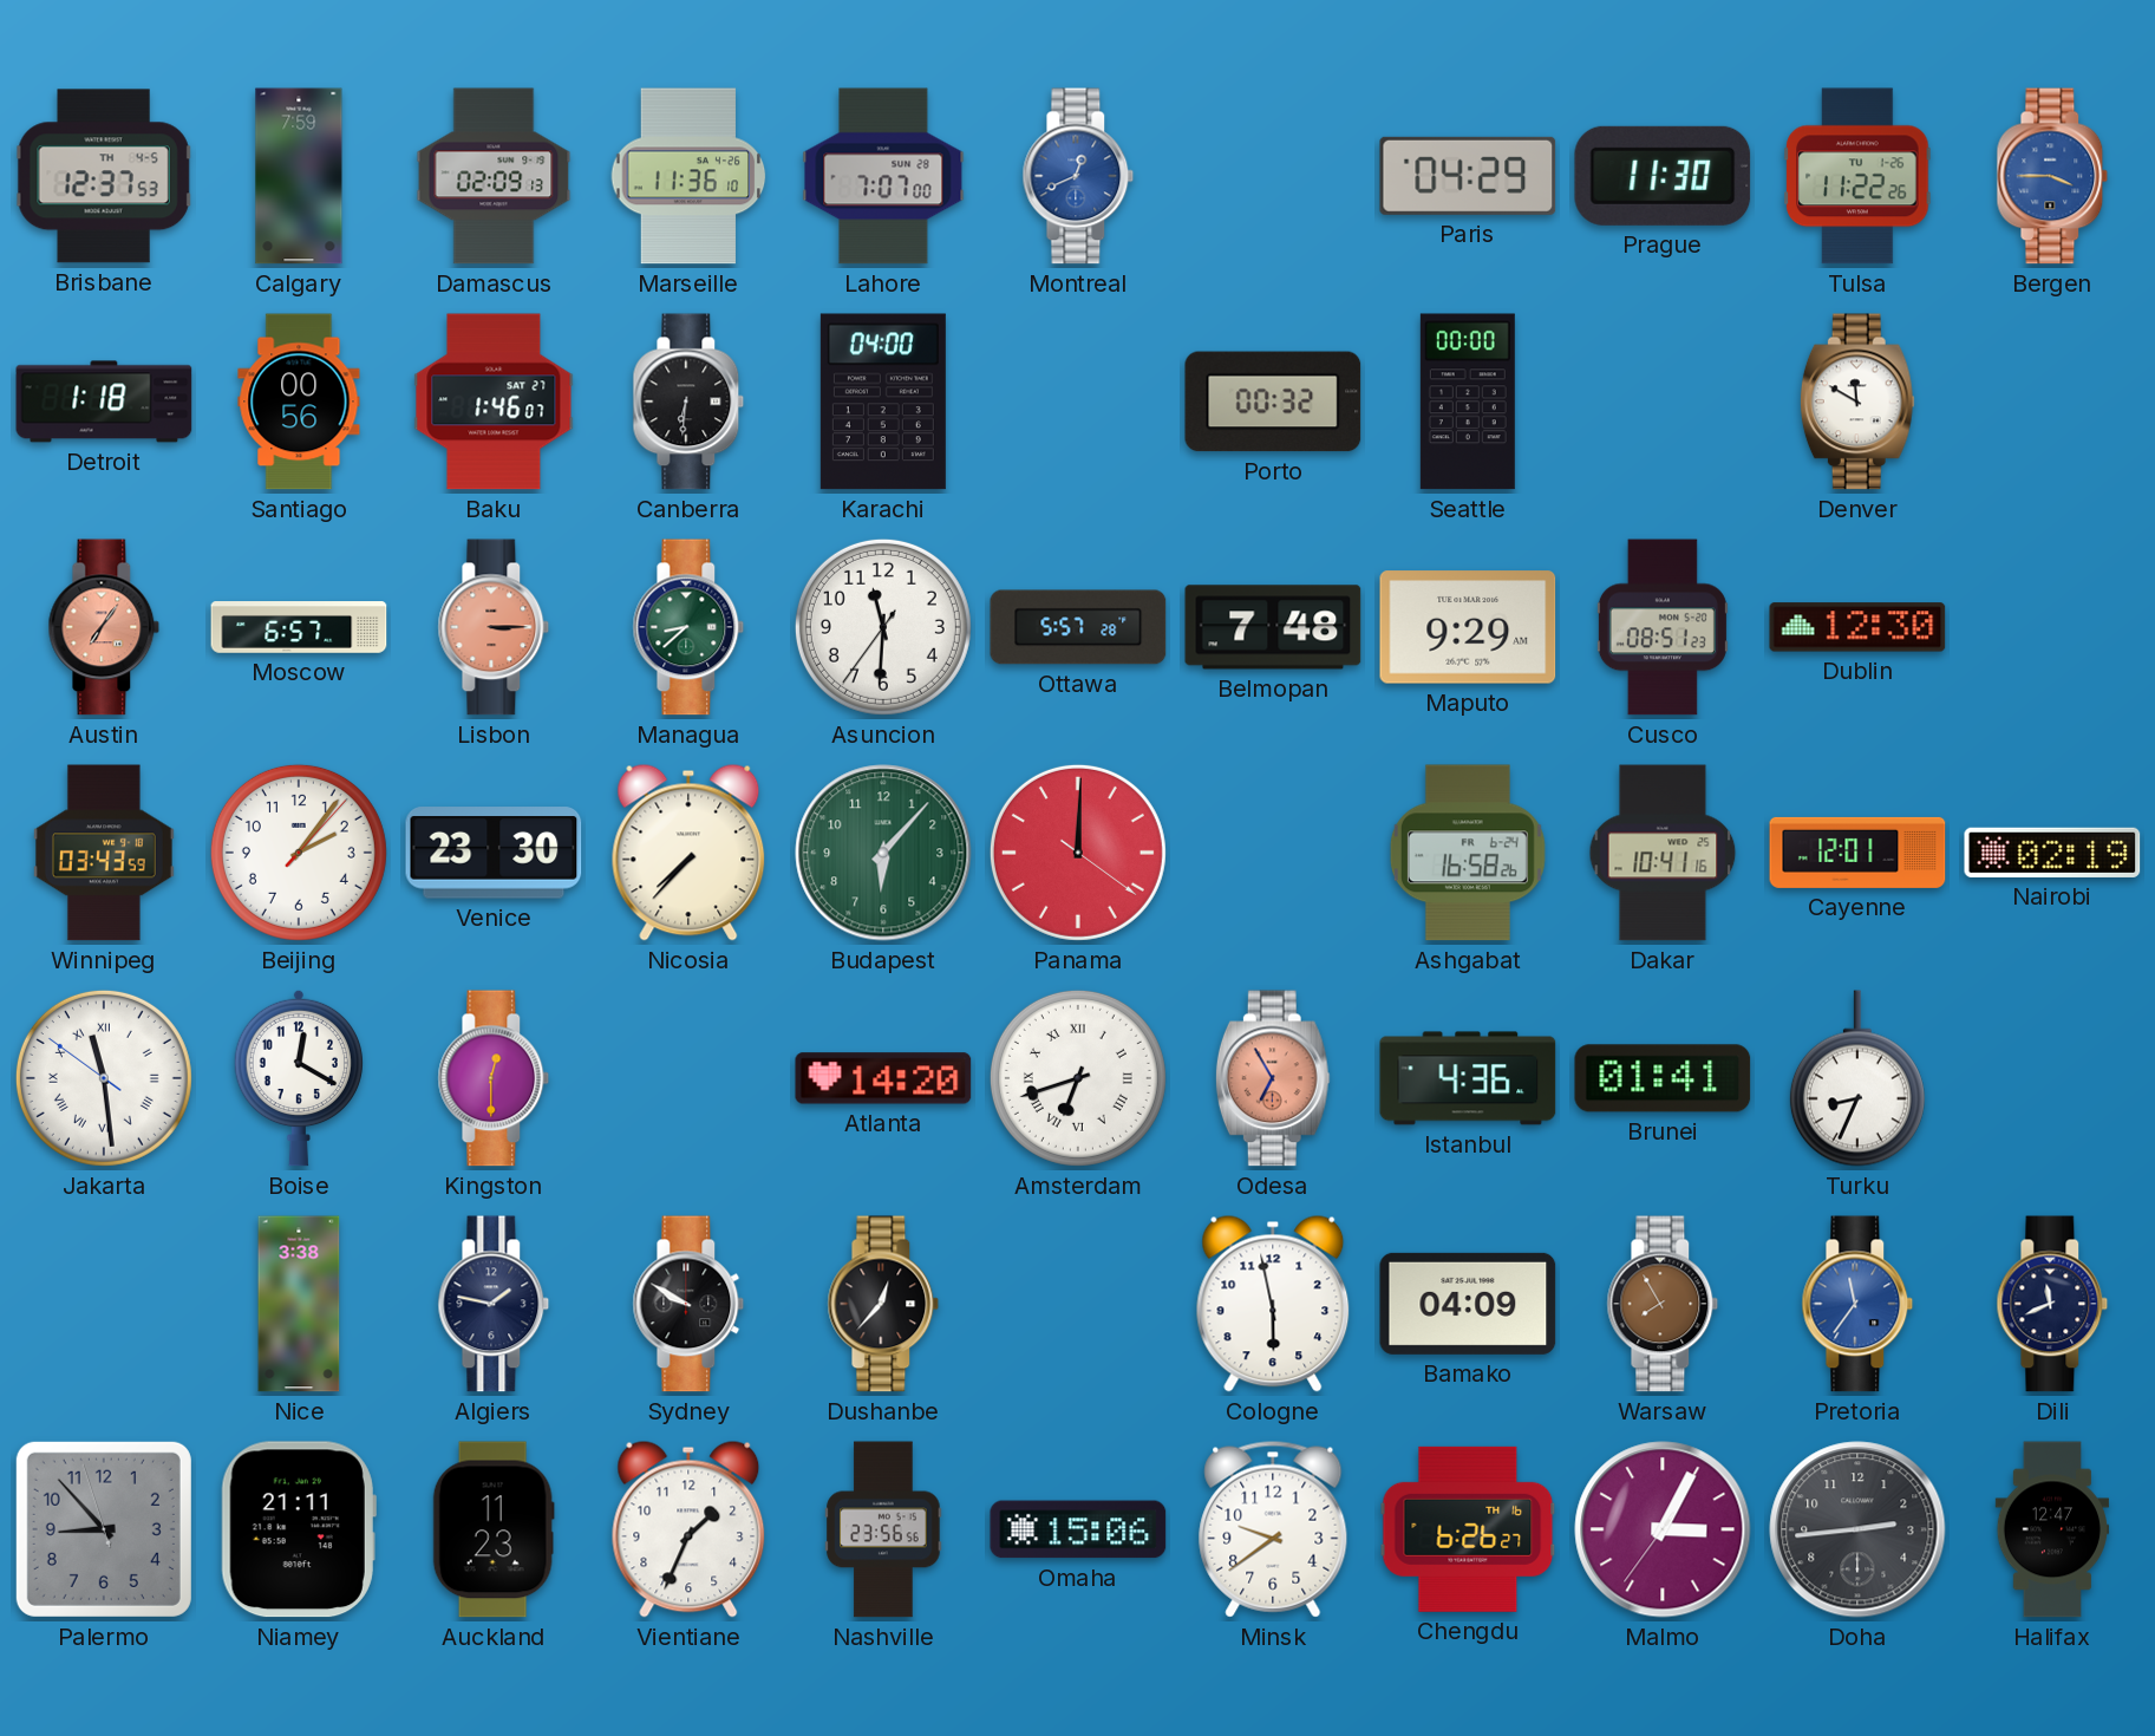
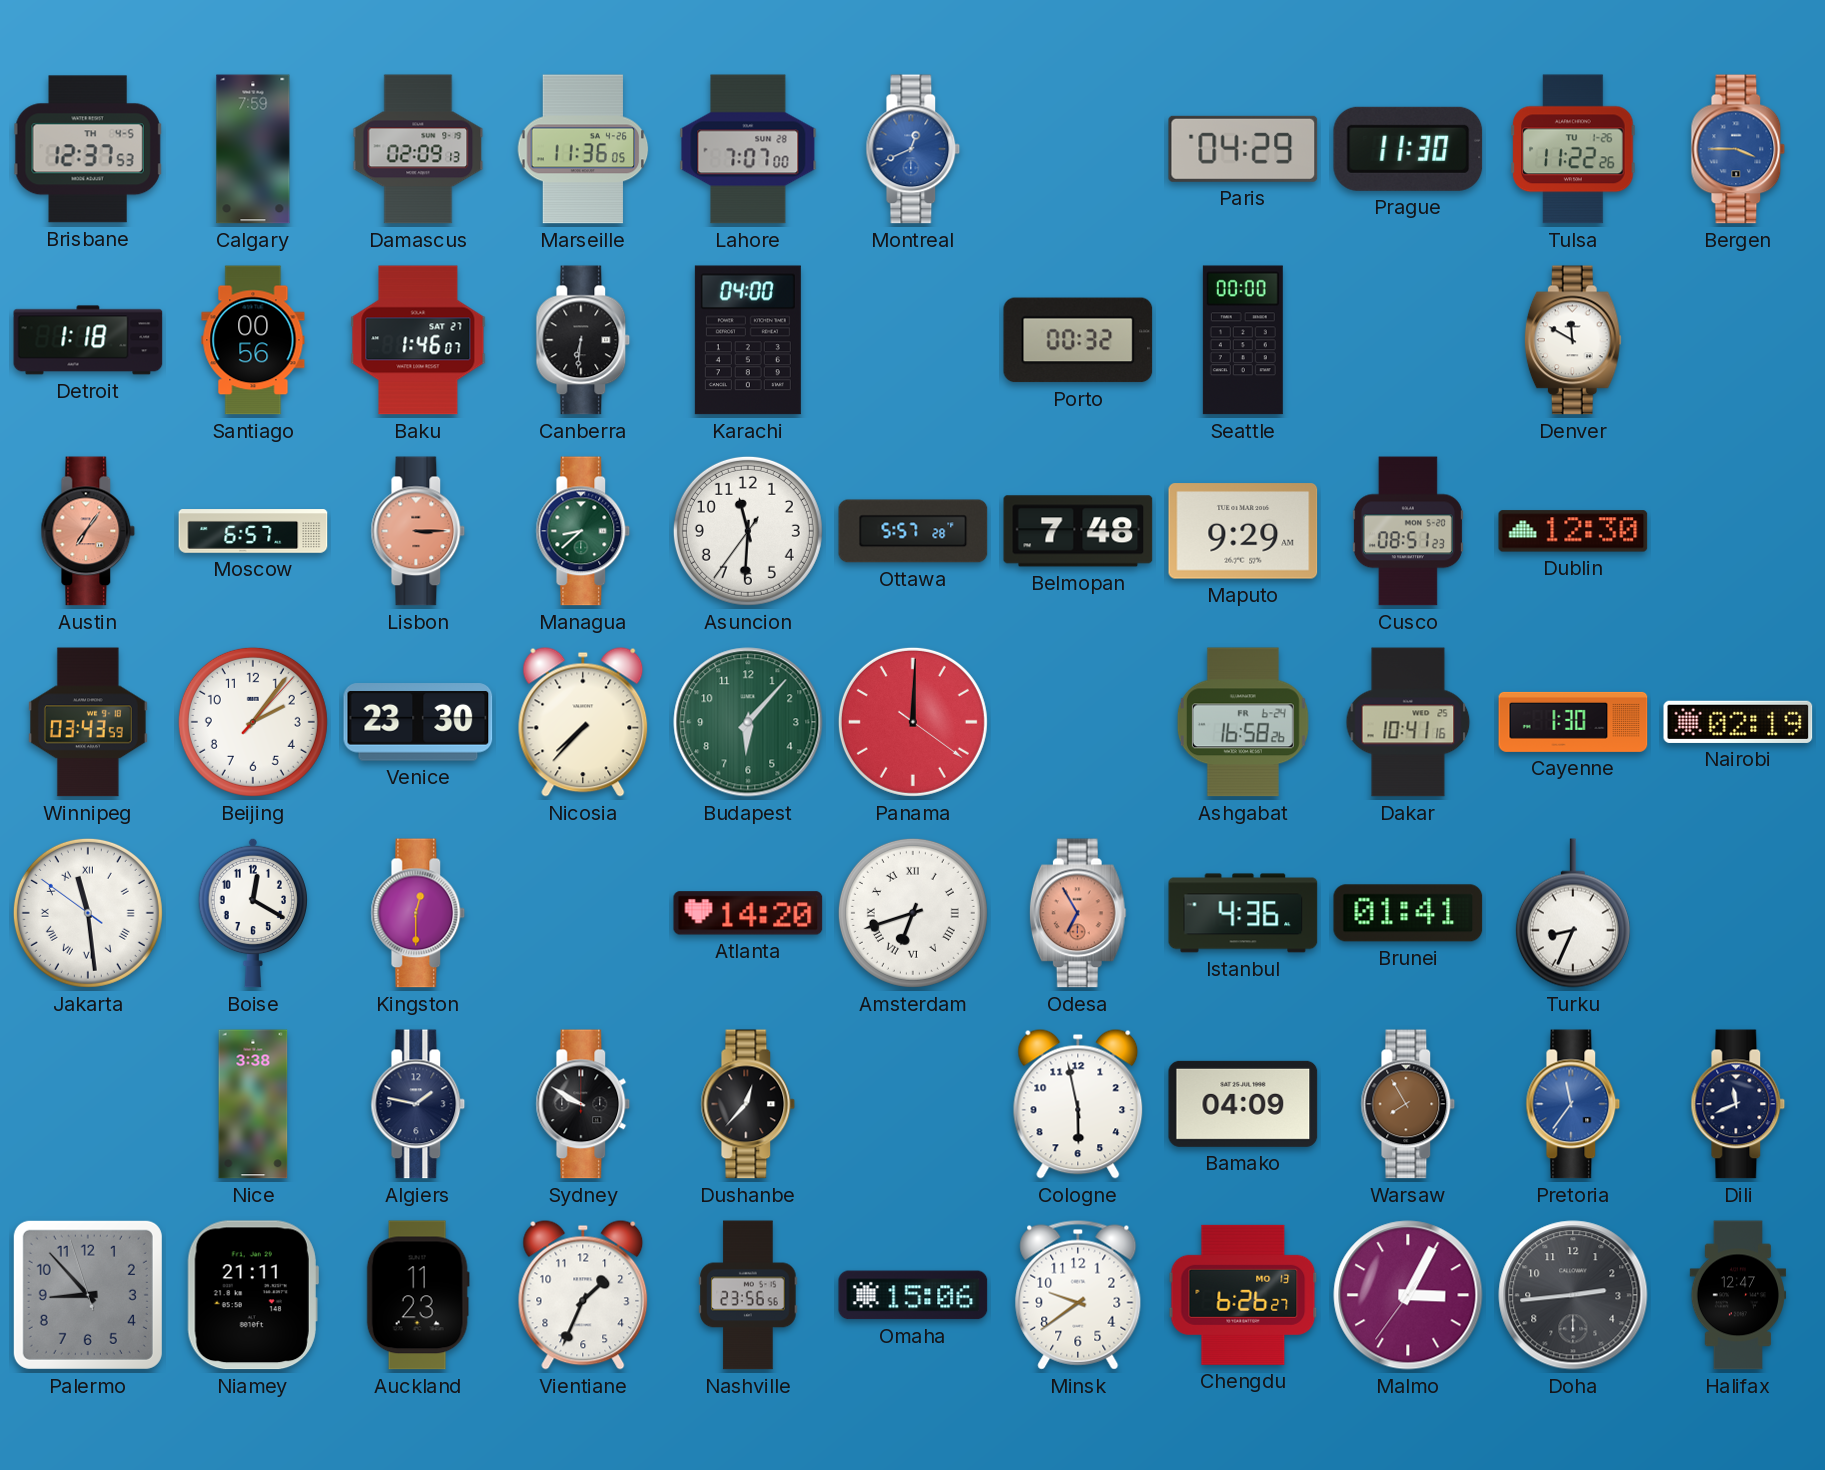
Marseille: 11:36:10 -> 11:36:05
Cayenne: 12:01 -> 1:30
Chengdu date: TH 16 -> MO 13
